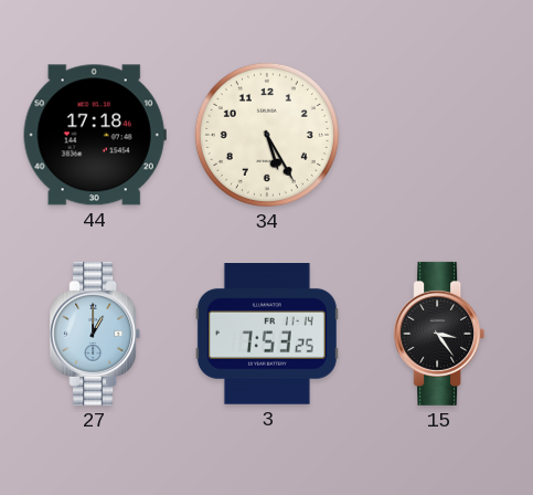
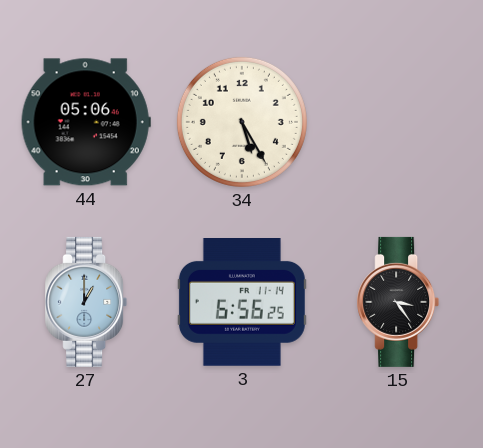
44: 17:18 -> 05:06
3: 7:53 -> 6:56
